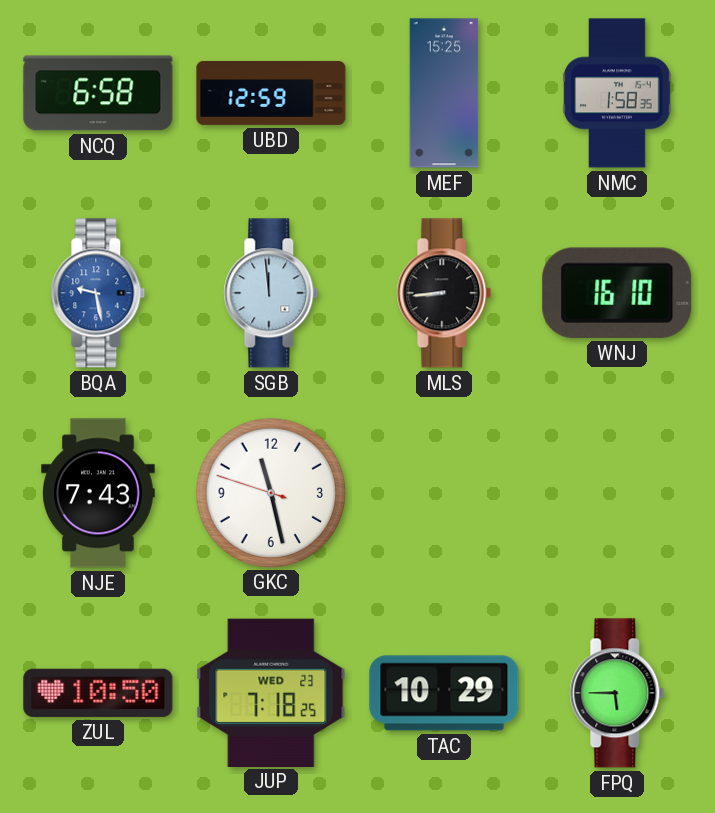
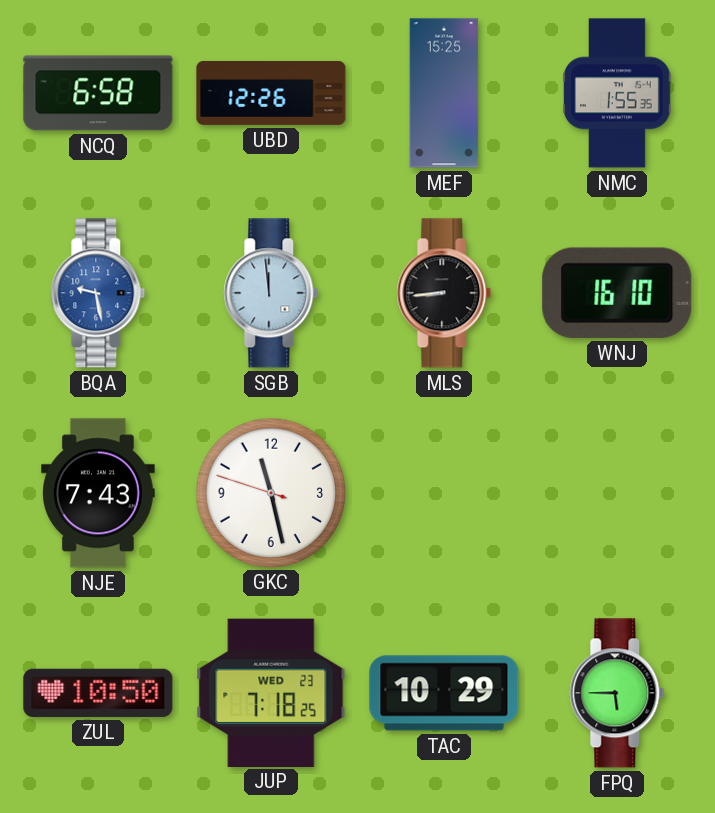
UBD: 12:59 -> 12:26
NMC: 1:58 -> 1:55
